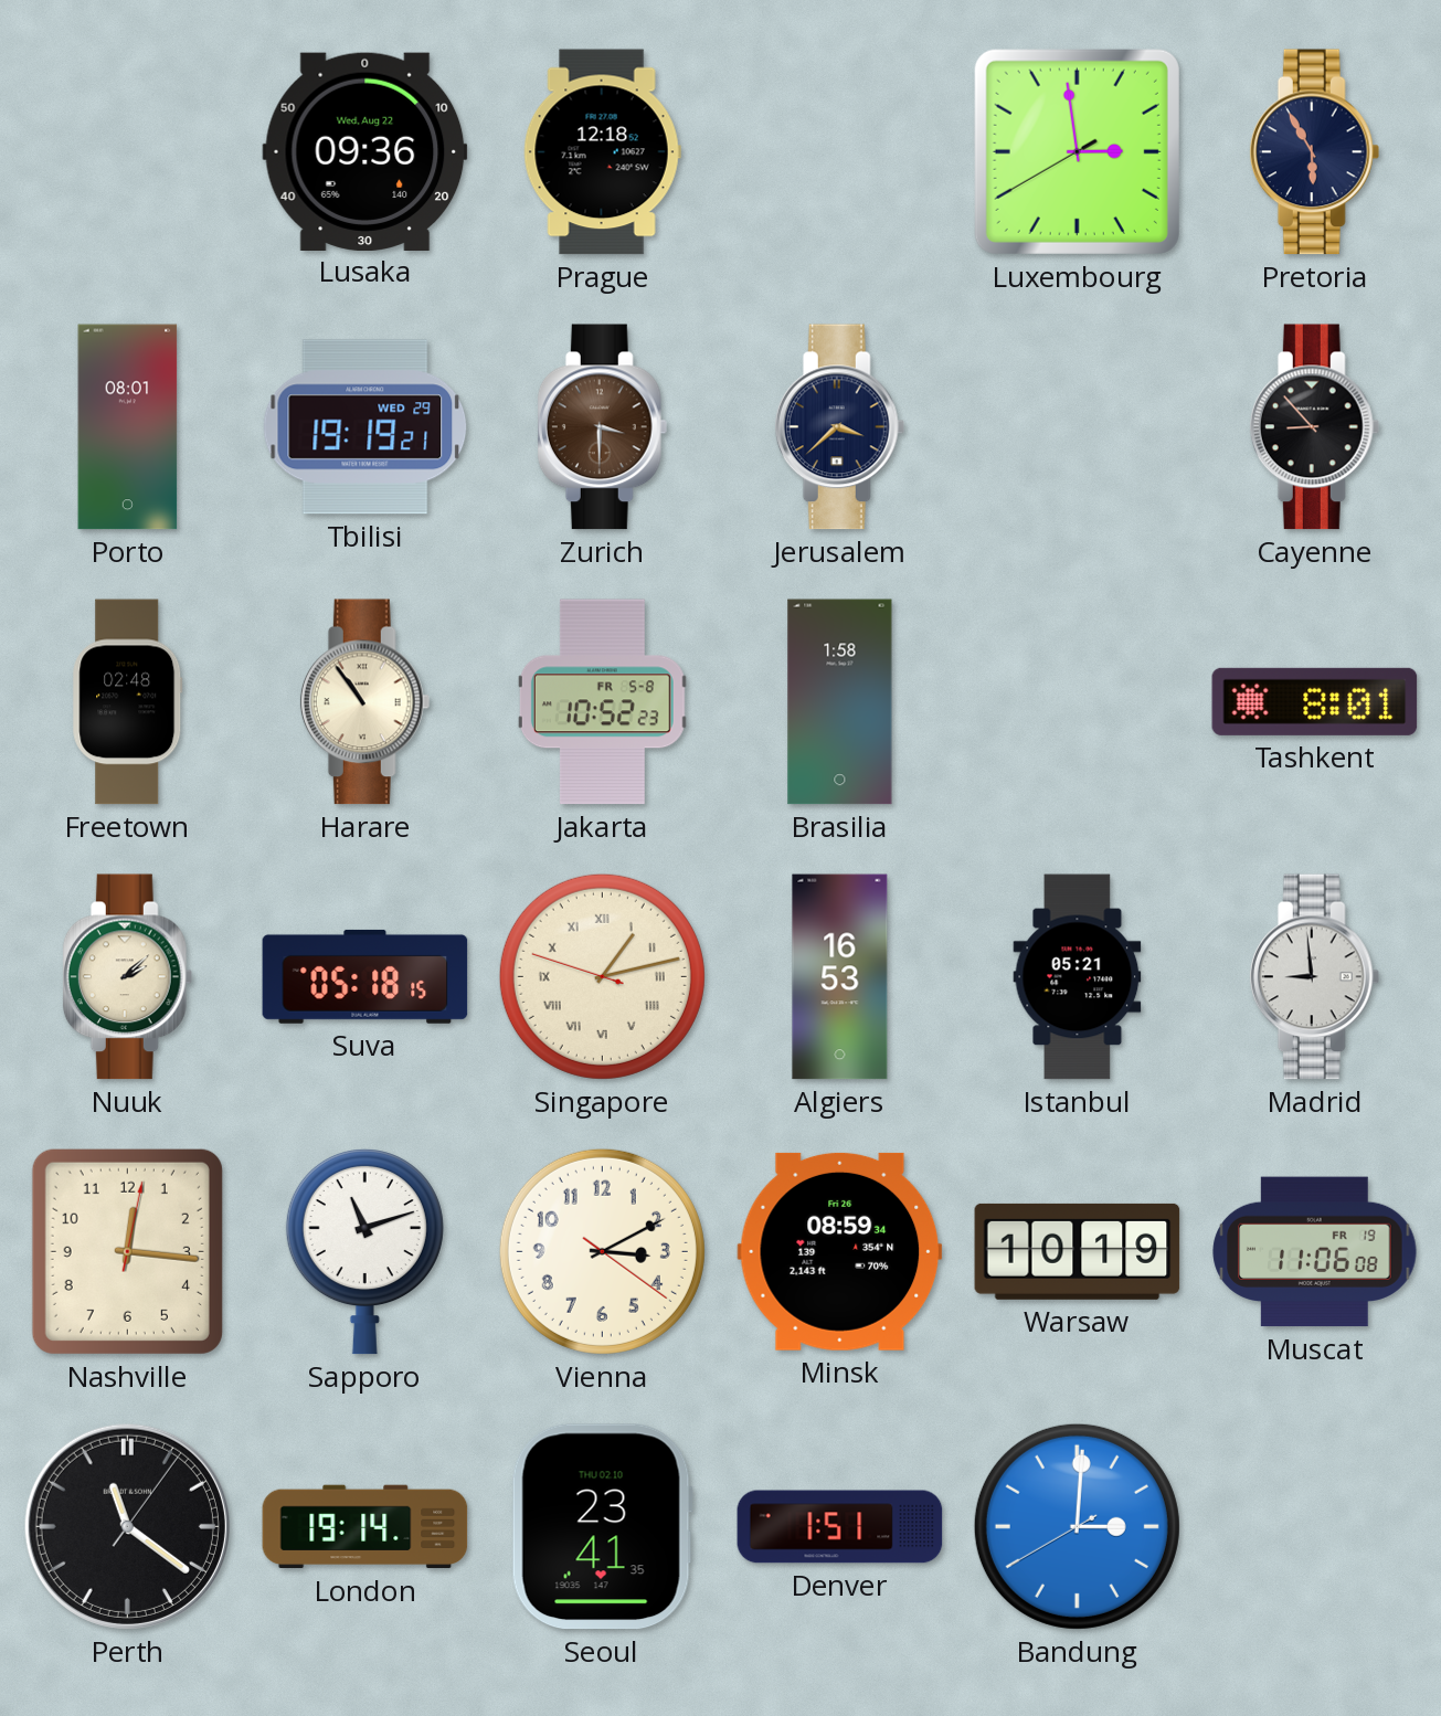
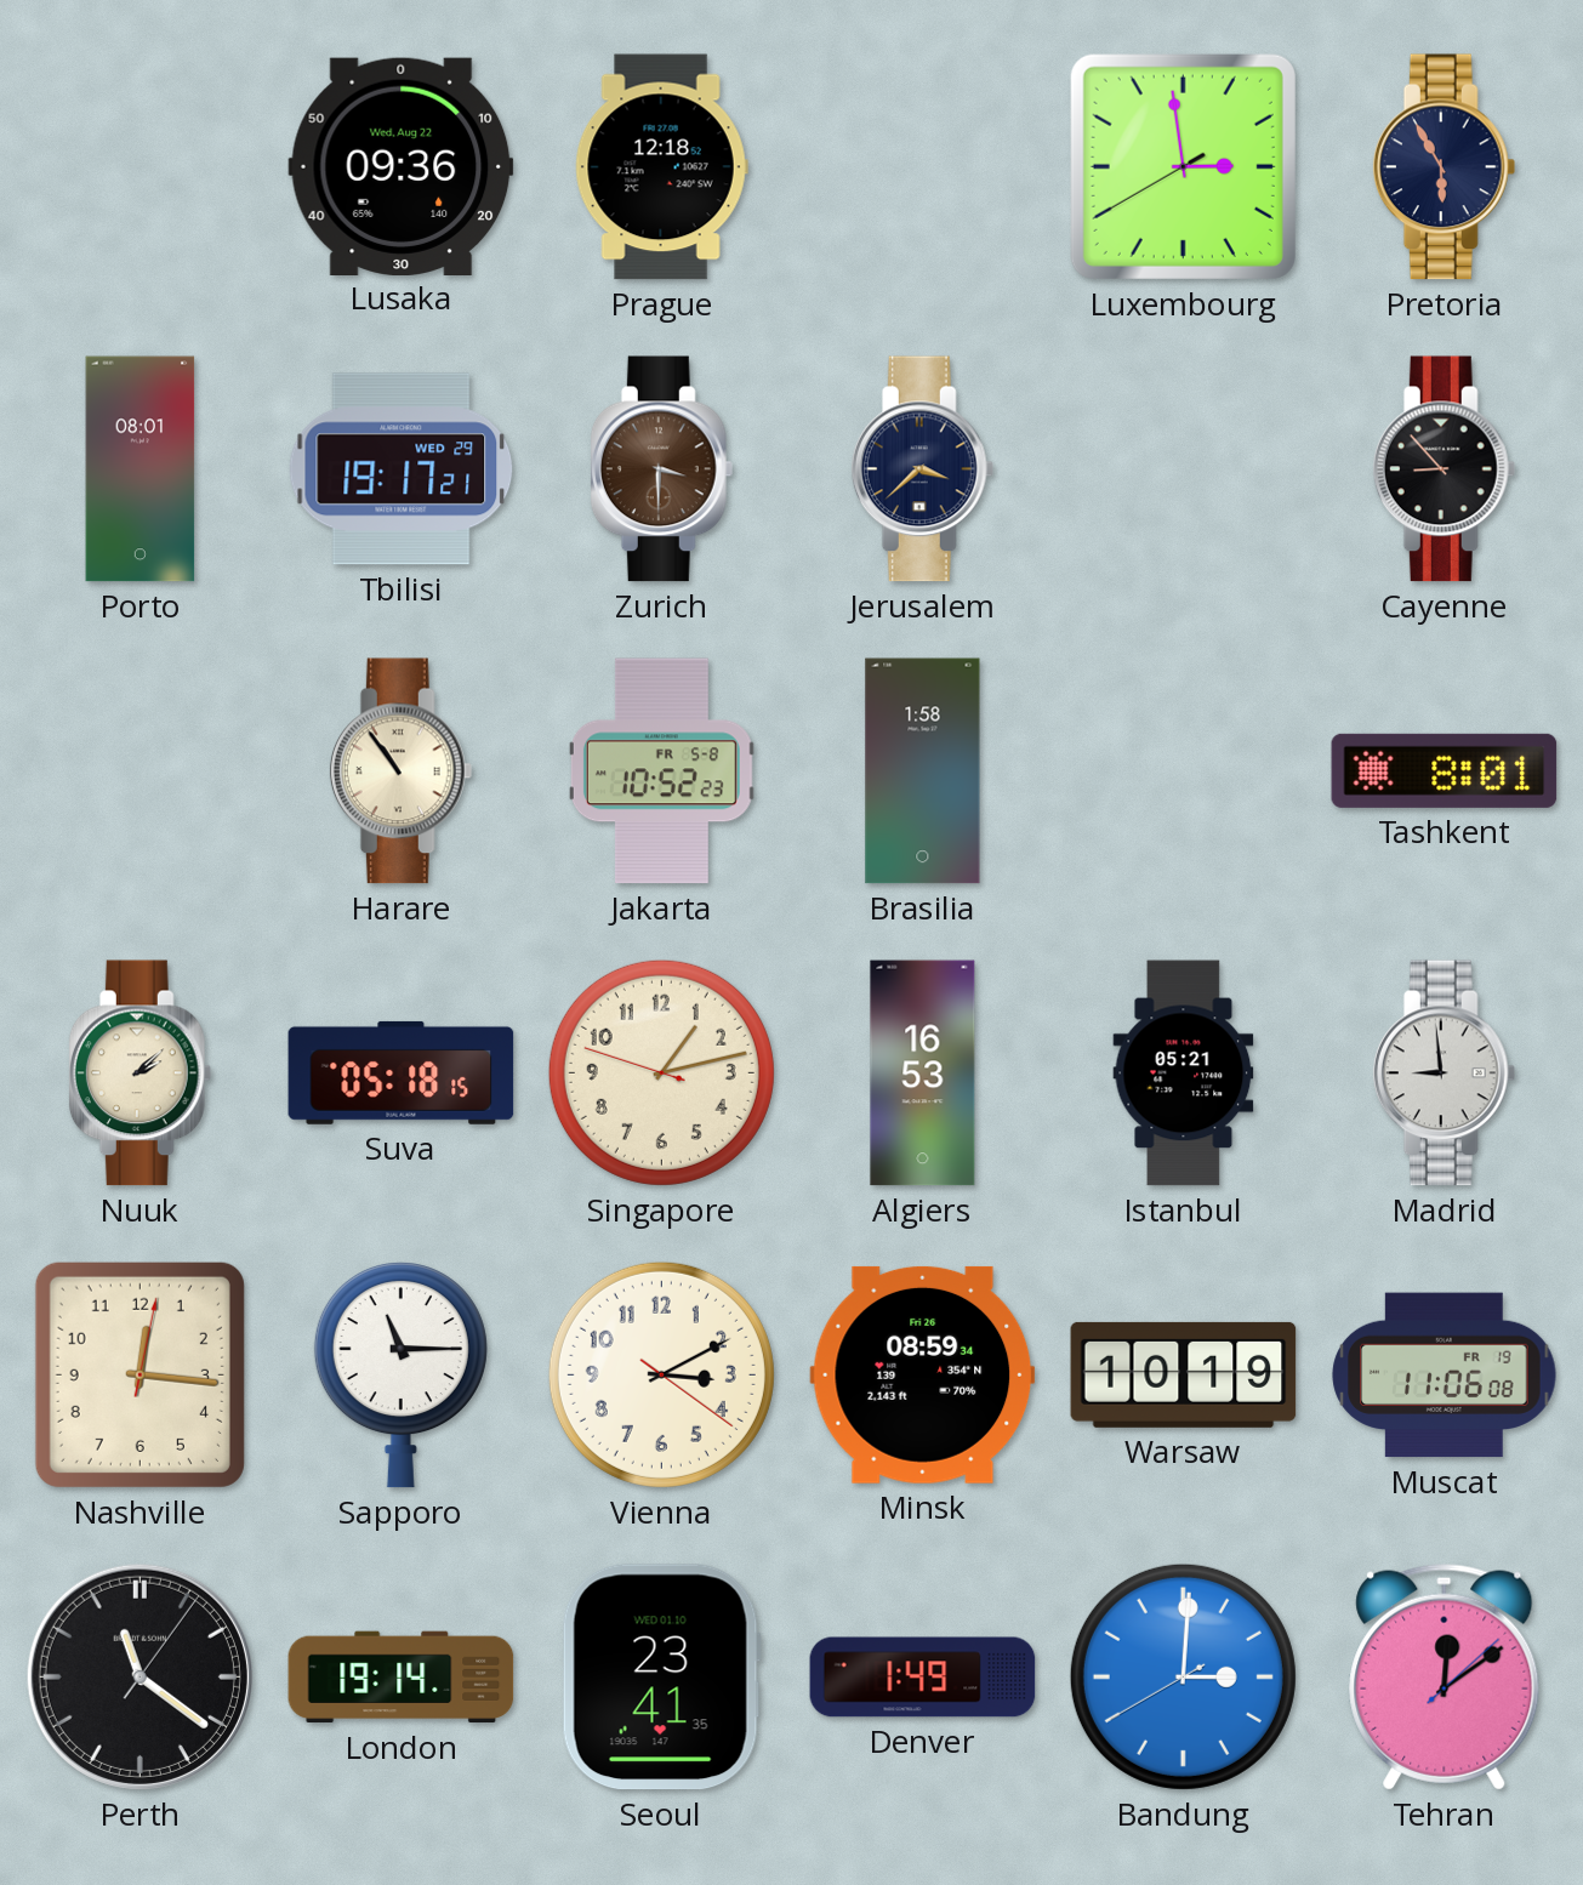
Tbilisi: 19:19 -> 19:17
Freetown: 02:48 -> none
Singapore numerals: Roman -> Arabic
Sapporo: 11:12 -> 11:15
Seoul date: THU 02.10 -> WED 01.10
Denver: 1:51 -> 1:49
Tehran: none -> 12:09
